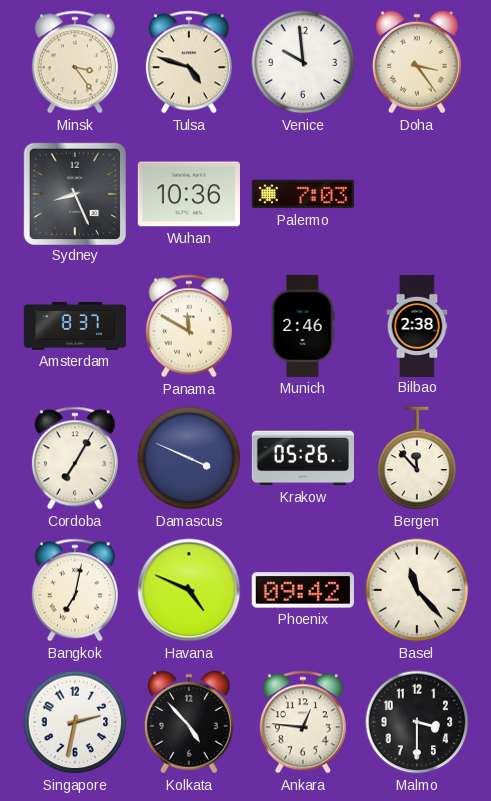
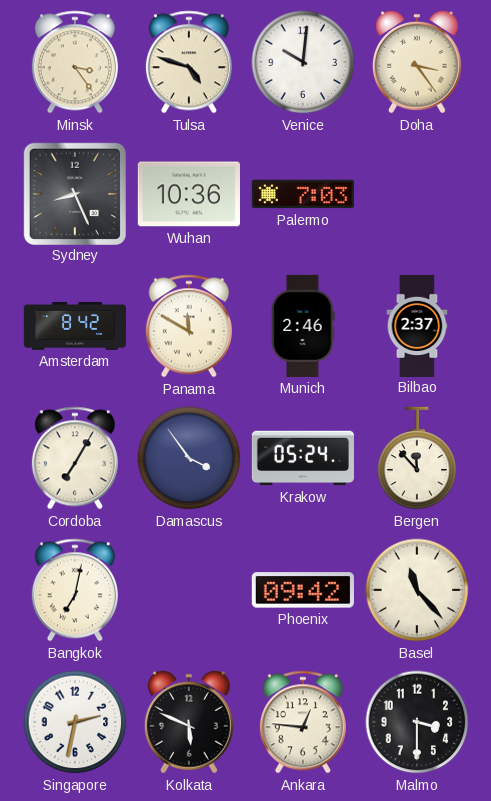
Venice: 9:59 -> 10:01
Amsterdam: 8:37 -> 8:42
Bilbao: 2:38 -> 2:37
Damascus: 3:49 -> 3:54
Krakow: 05:26 -> 05:24
Havana: 4:49 -> none
Kolkata: 4:53 -> 5:49
